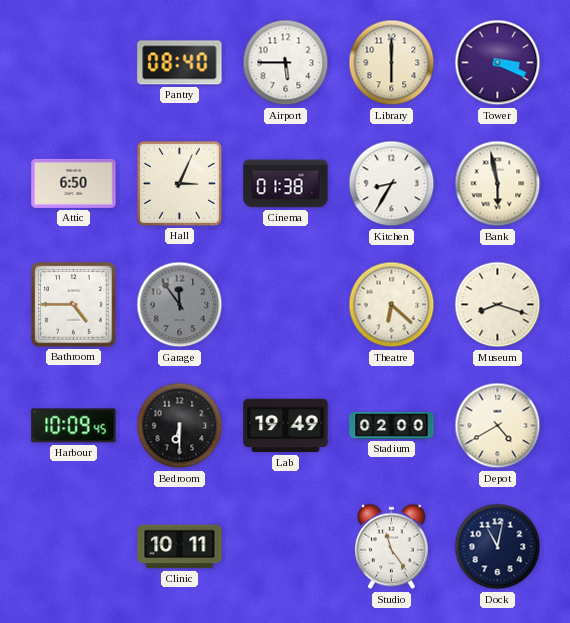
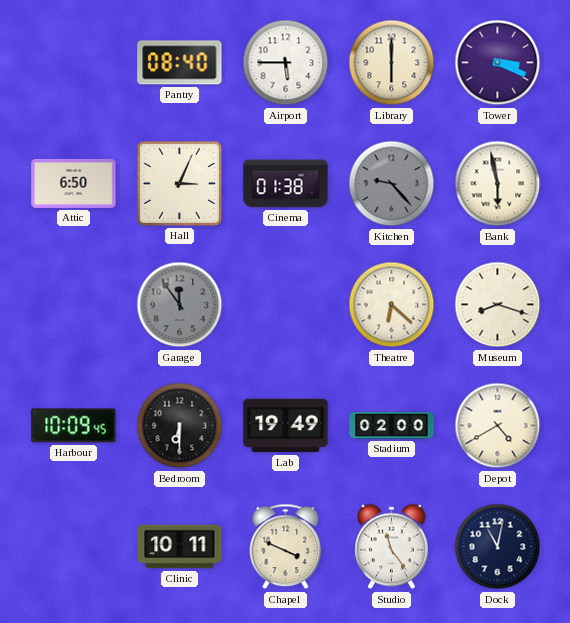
Kitchen: 8:35 -> 9:23
Kitchen dial: white -> grey
Bathroom: 4:45 -> none
Chapel: none -> 3:49
